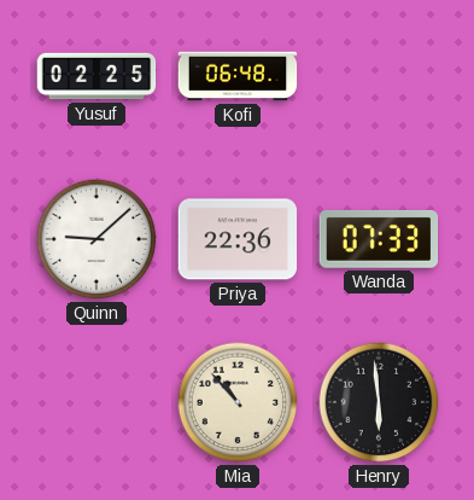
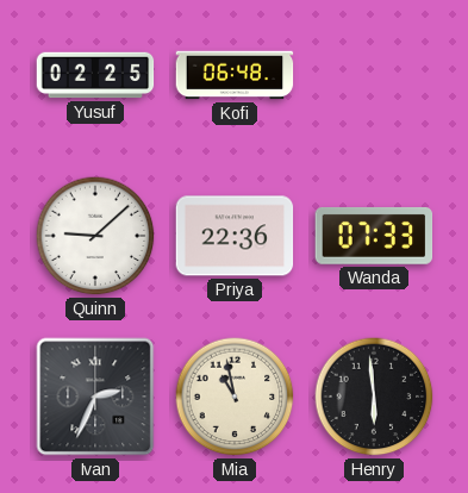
Ivan: none -> 2:34
Mia: 10:53 -> 10:58
